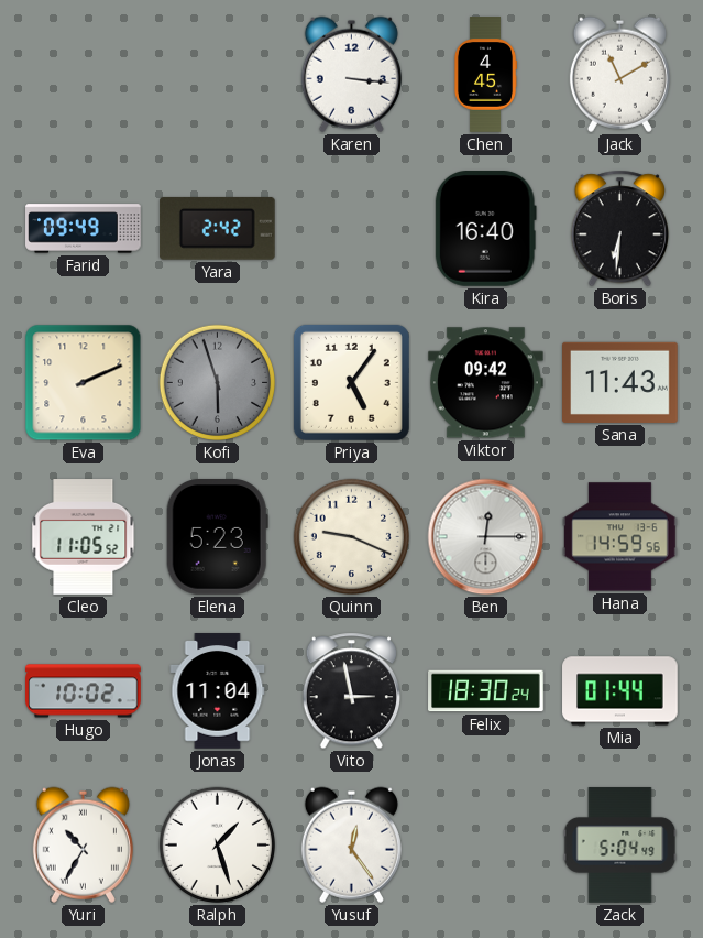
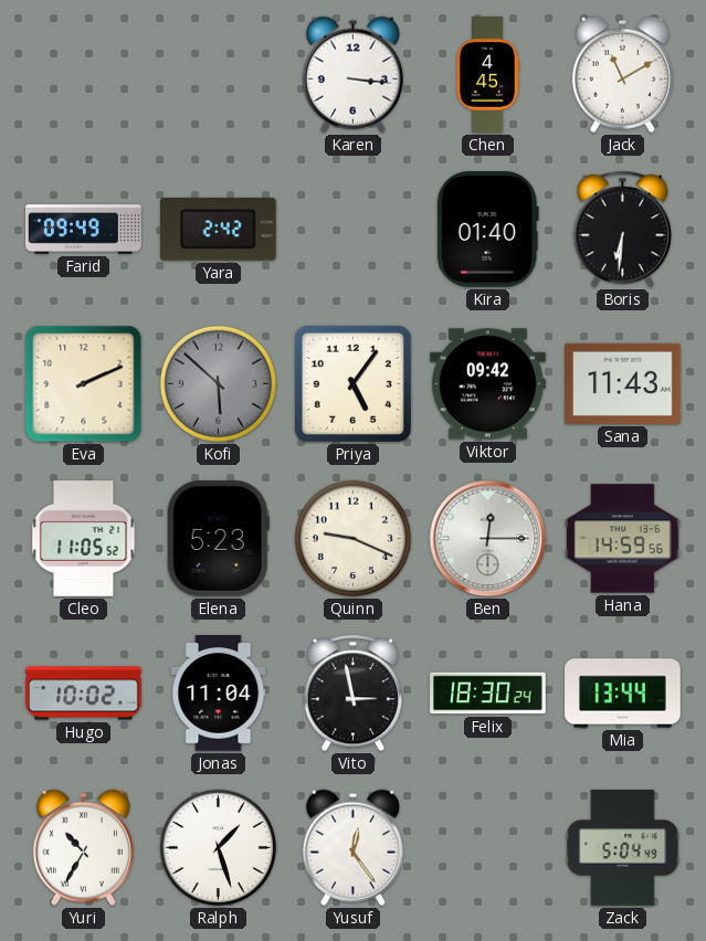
Kira: 16:40 -> 01:40
Kofi: 5:57 -> 5:52
Mia: 01:44 -> 13:44
